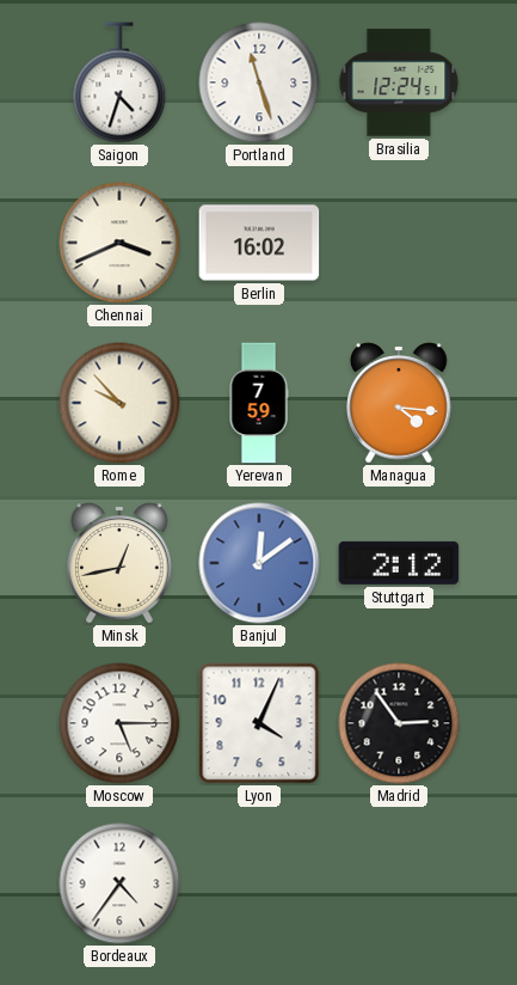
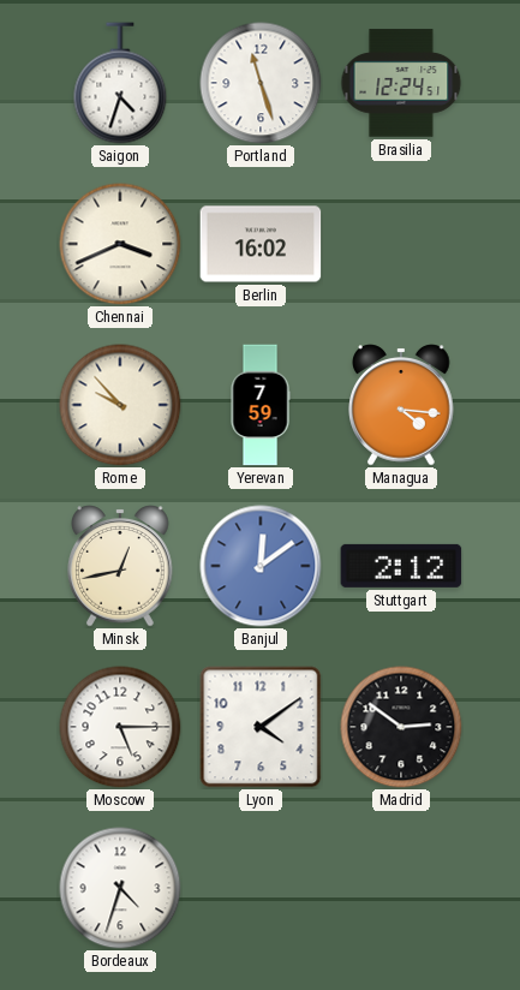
Lyon: 4:04 -> 4:09
Madrid: 2:54 -> 2:51
Bordeaux: 4:36 -> 4:33
